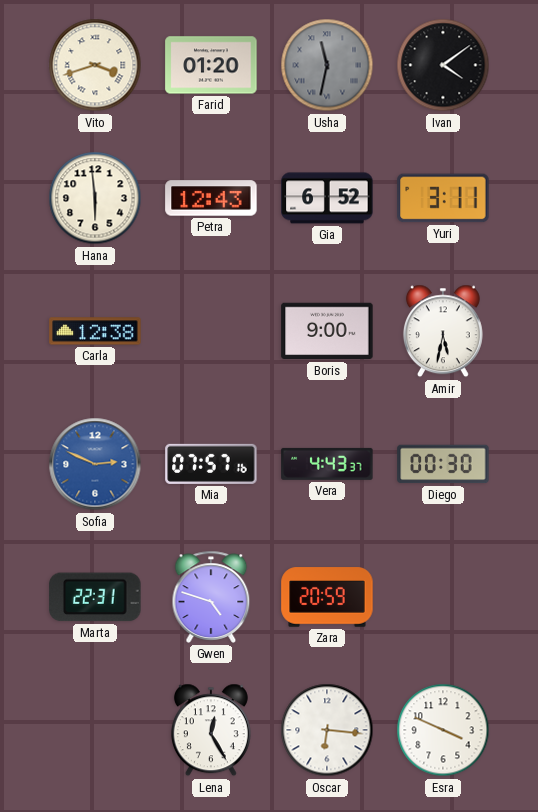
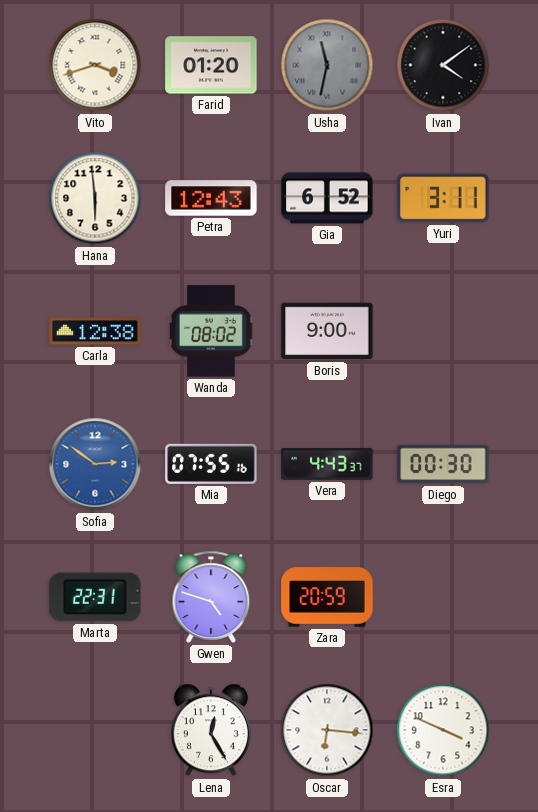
Wanda: none -> 08:02
Amir: 5:32 -> none
Sofia: 2:49 -> 2:51
Mia: 07:57 -> 07:55
